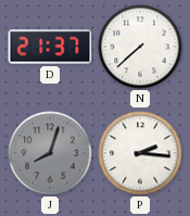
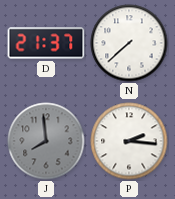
J: 8:03 -> 7:59
